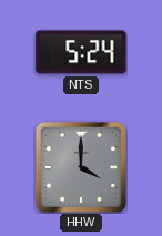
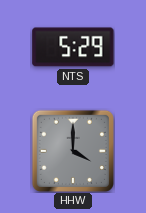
NTS: 5:24 -> 5:29
